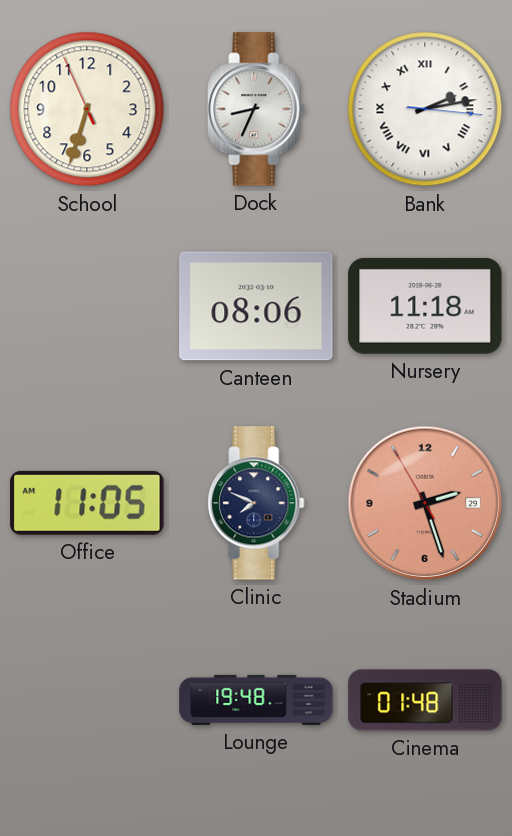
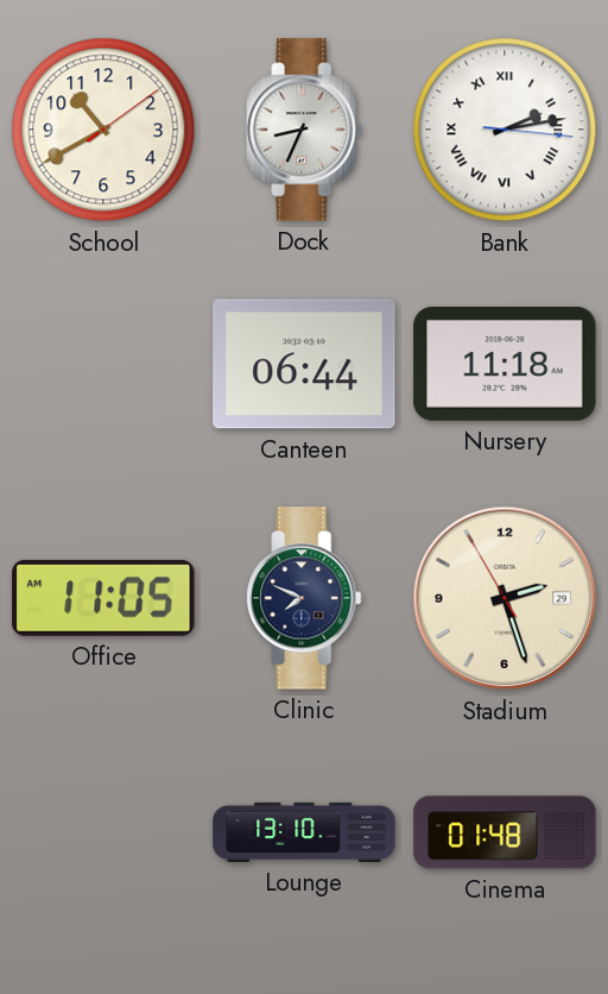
School: 6:32 -> 10:40
Canteen: 08:06 -> 06:44
Stadium dial: salmon -> cream
Lounge: 19:48 -> 13:10
